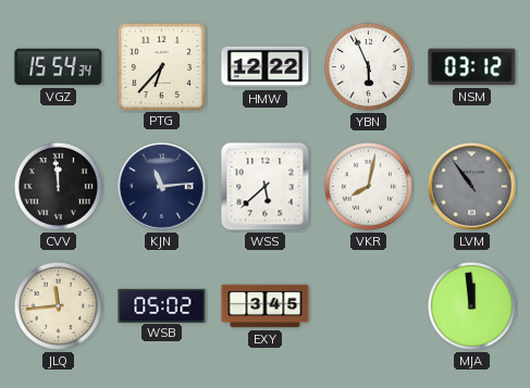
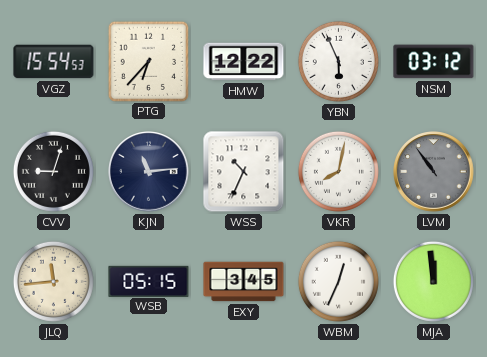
VGZ: 15:54:34 -> 15:54:53
CVV: 11:59 -> 9:03
WSS: 5:38 -> 10:34
WSB: 05:02 -> 05:15
WBM: none -> 12:34
